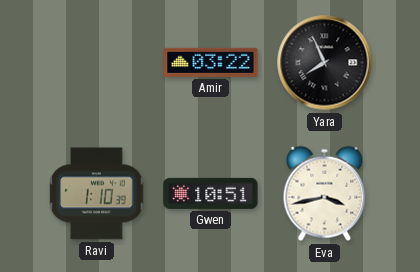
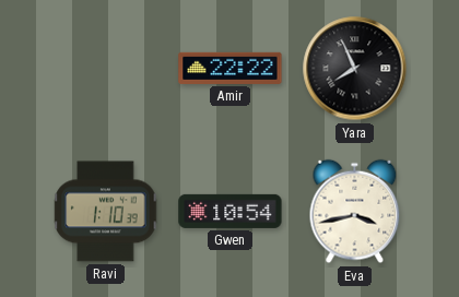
Amir: 03:22 -> 22:22
Gwen: 10:51 -> 10:54
